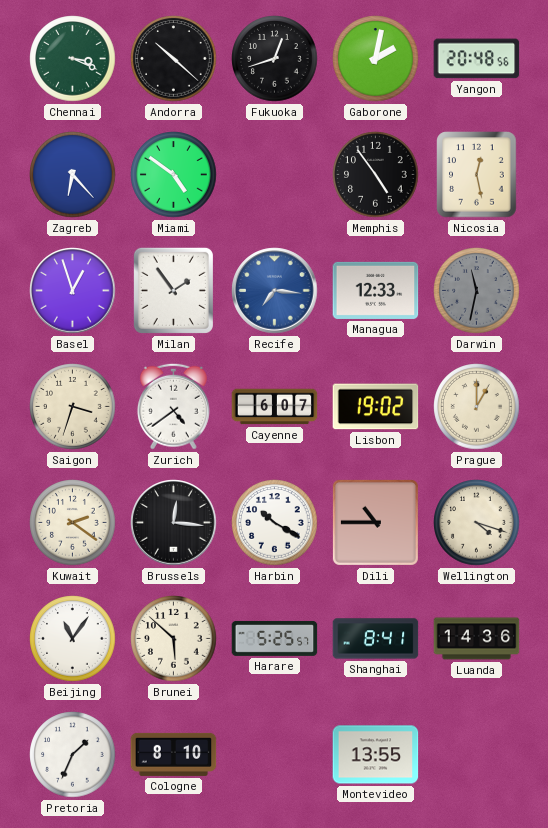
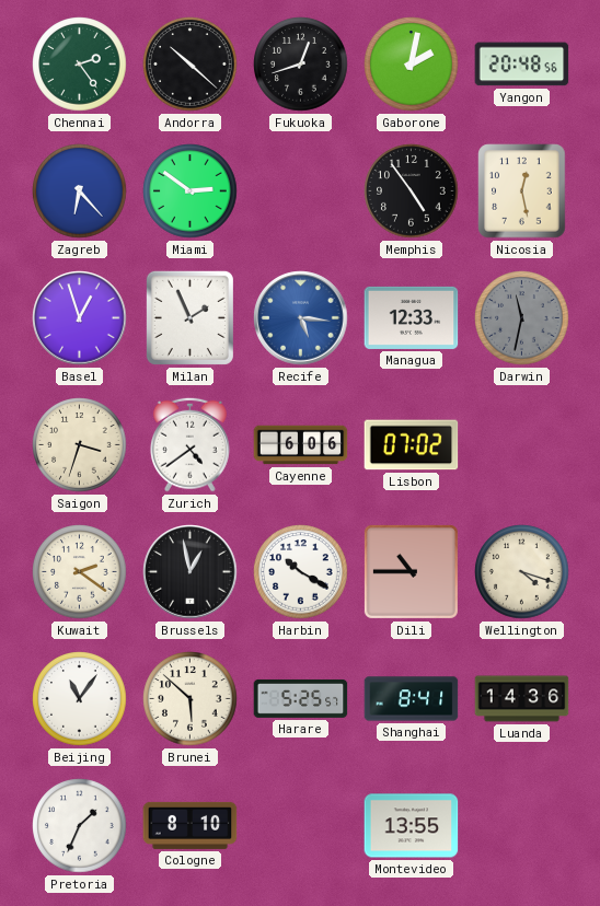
Chennai: 3:19 -> 2:24
Miami: 4:51 -> 2:51
Milan: 1:54 -> 1:56
Recife: 7:16 -> 5:16
Cayenne: 6:07 -> 6:06
Lisbon: 19:02 -> 07:02
Prague: 1:00 -> none
Brussels: 12:16 -> 12:58
